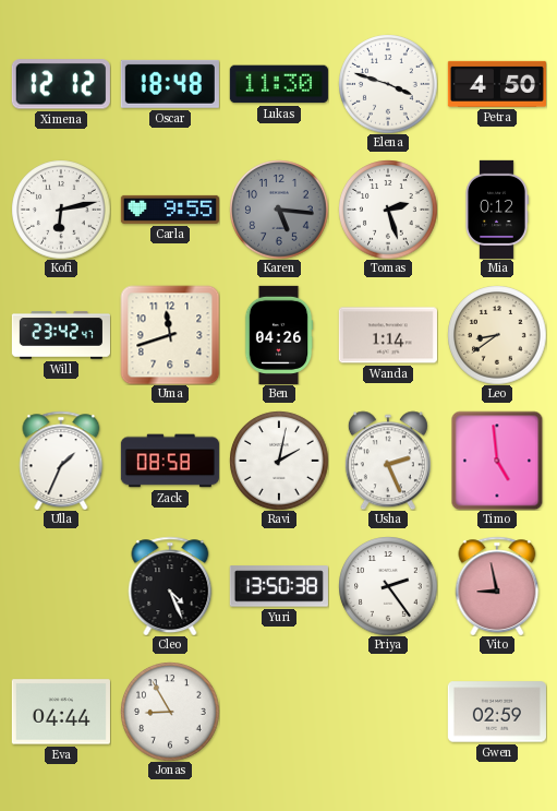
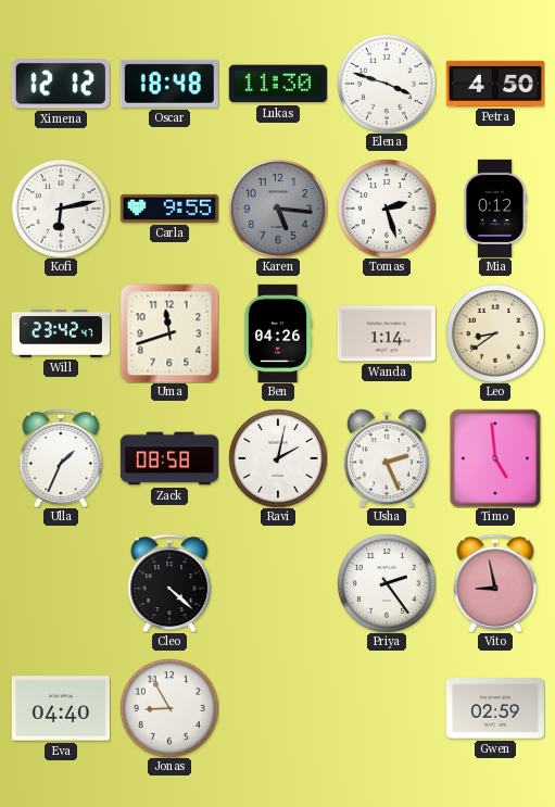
Cleo: 4:26 -> 4:22
Yuri: 13:50 -> none
Eva: 04:44 -> 04:40
